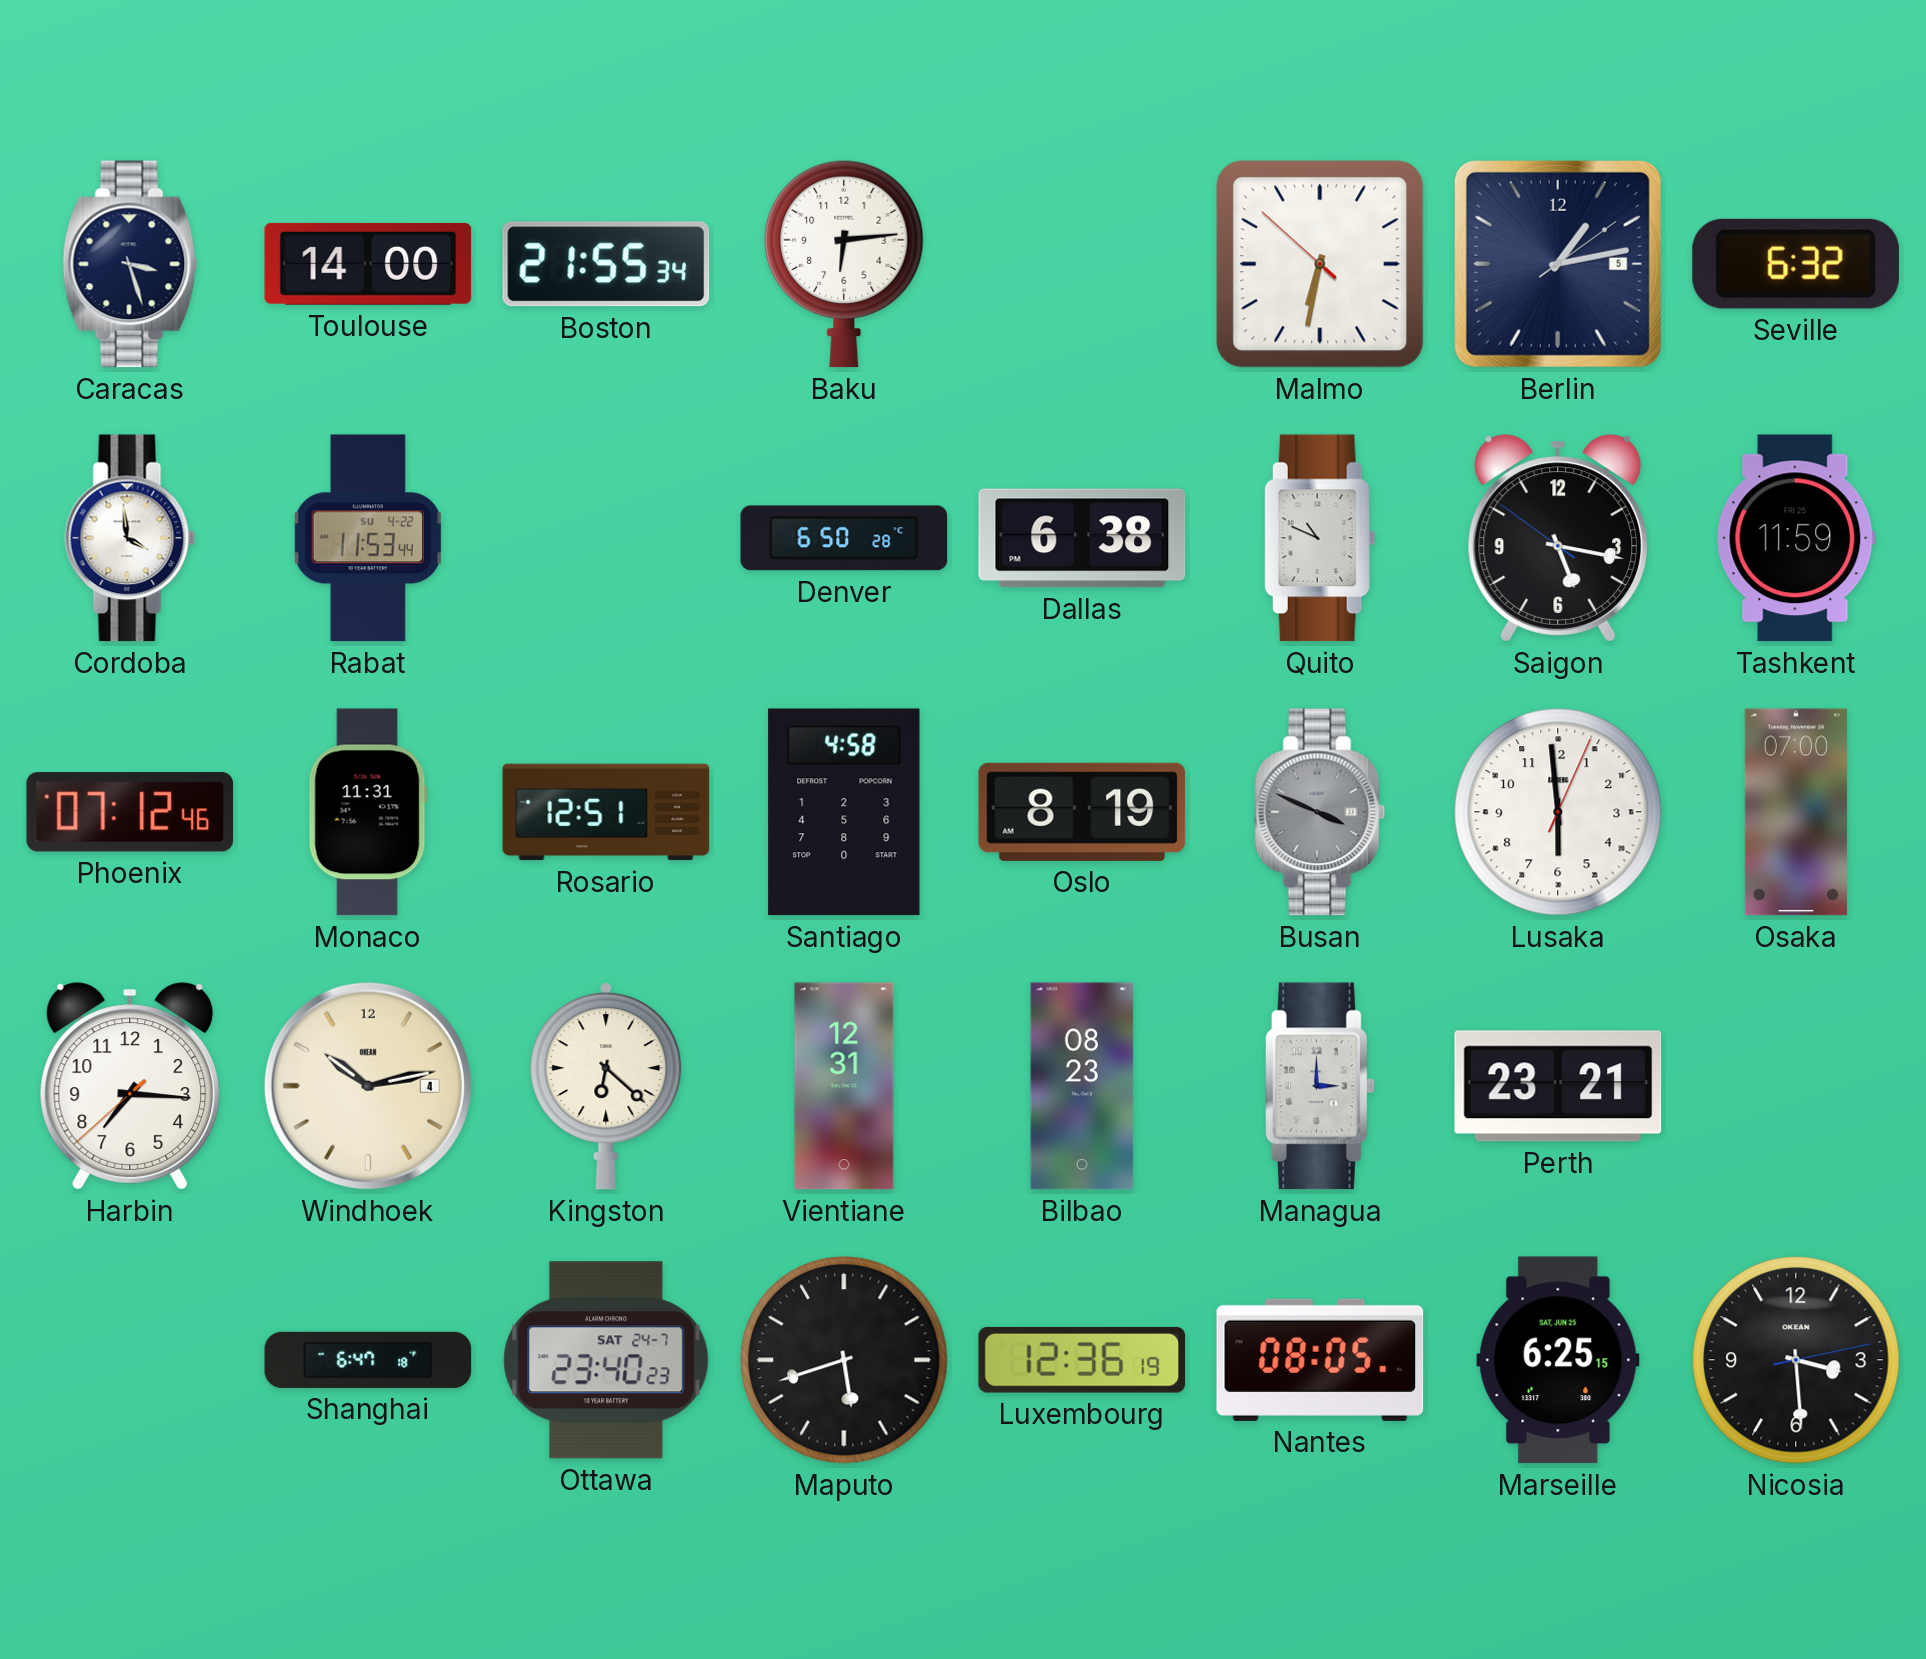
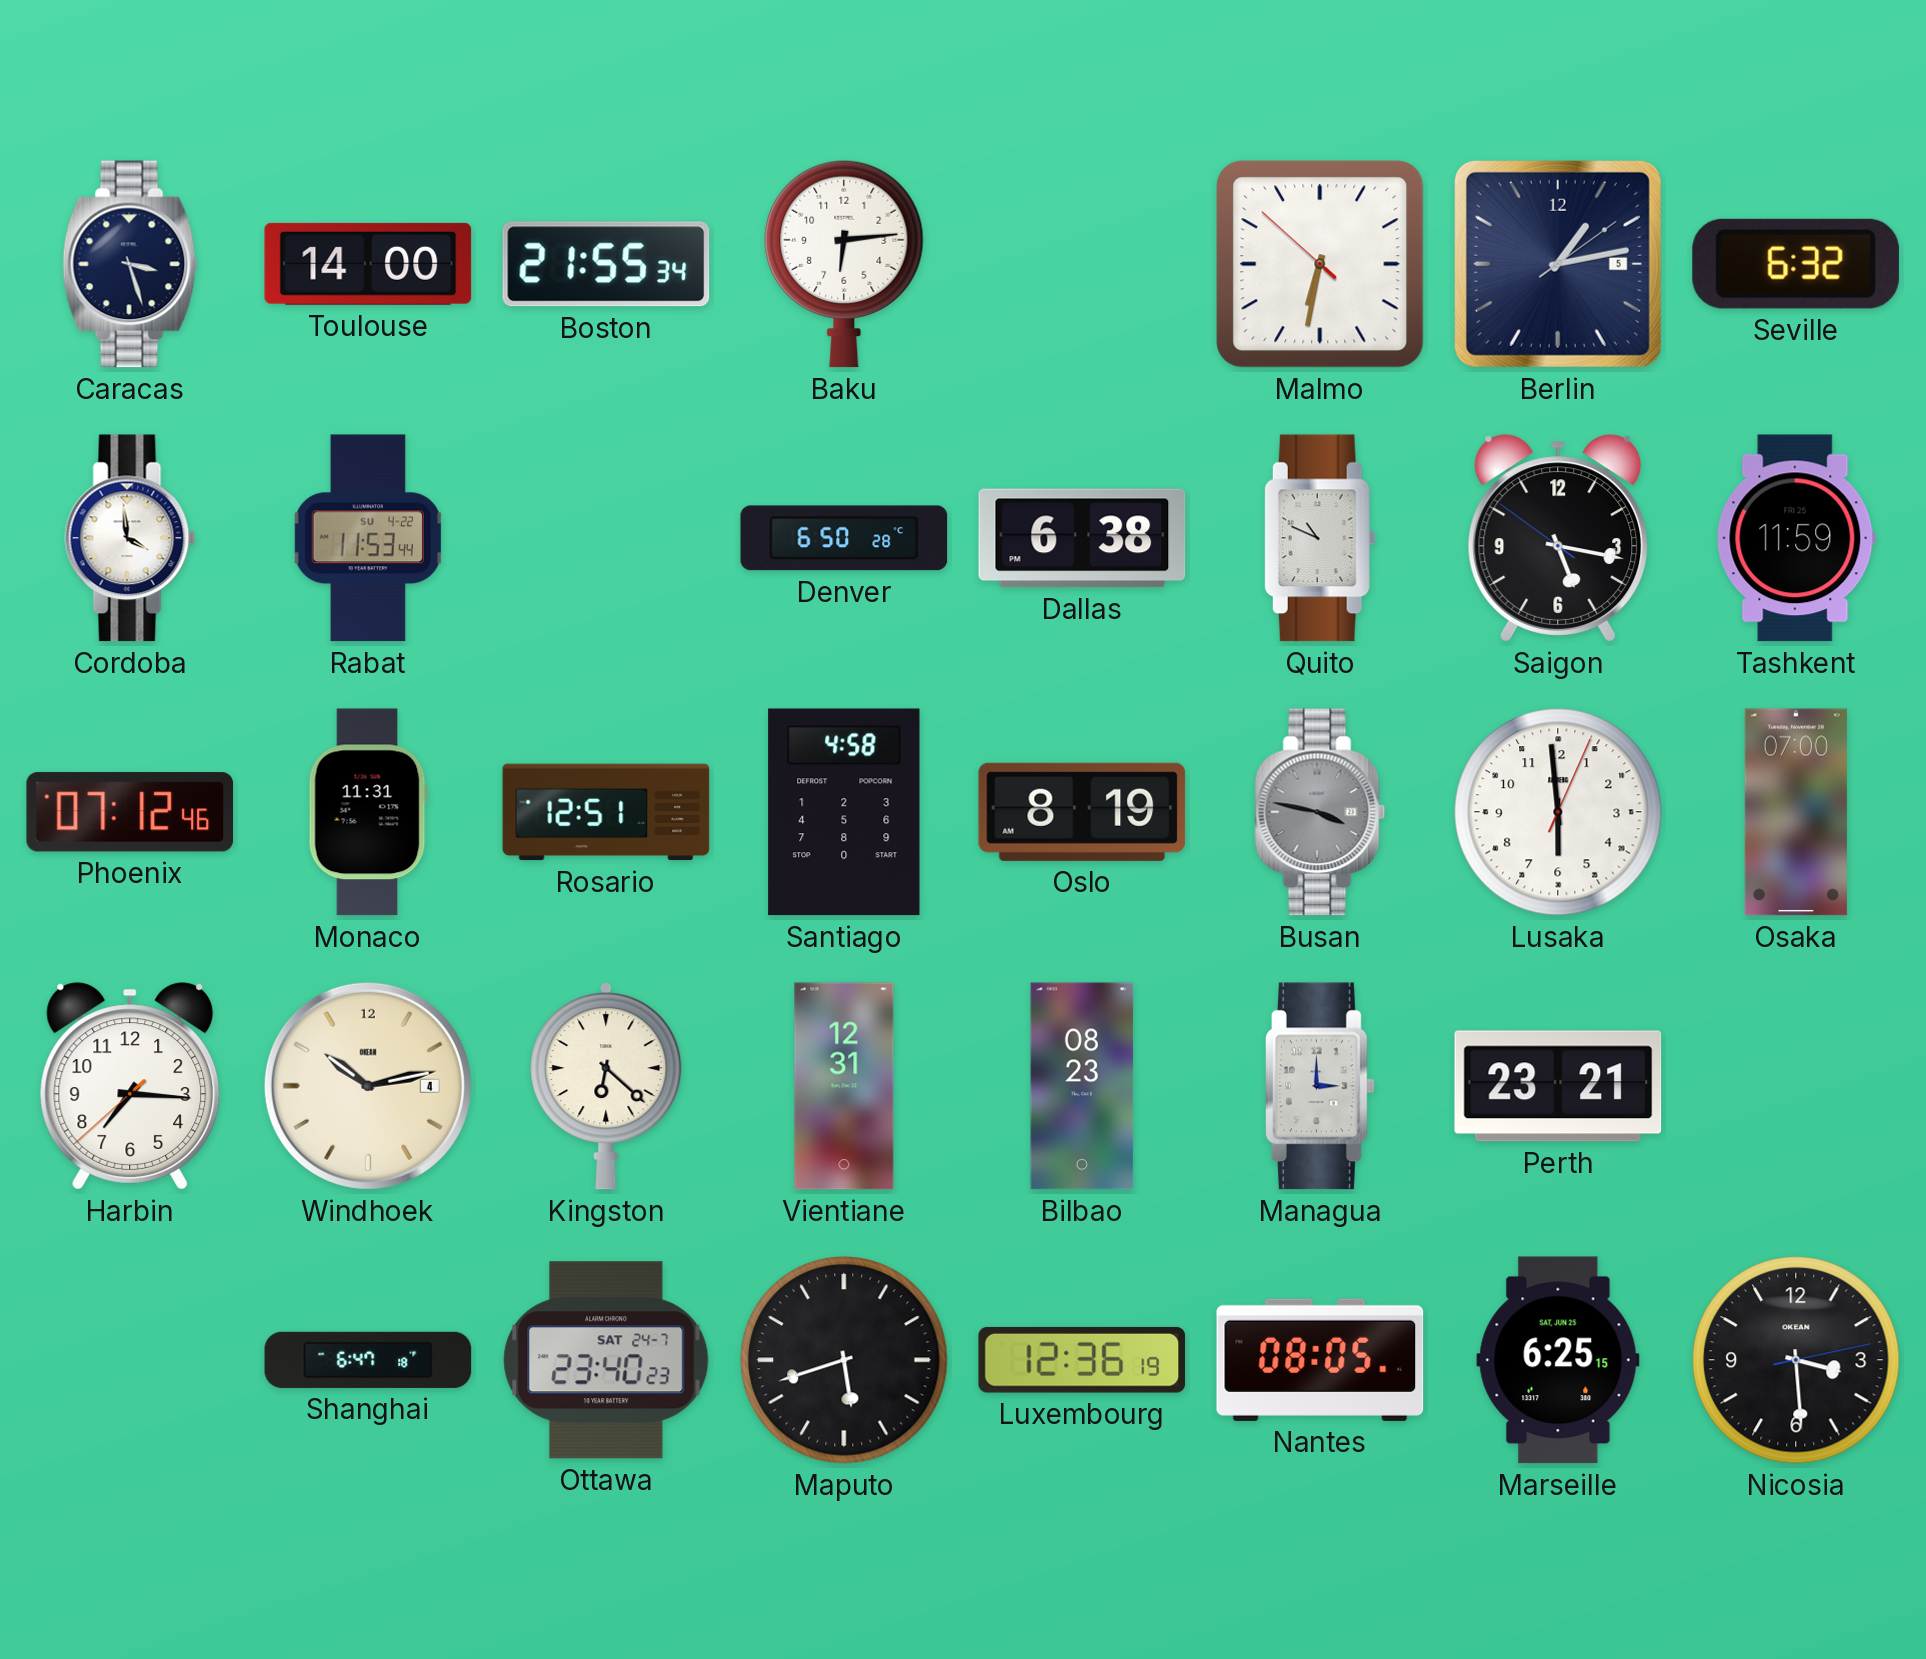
Busan: 3:49 -> 3:47
